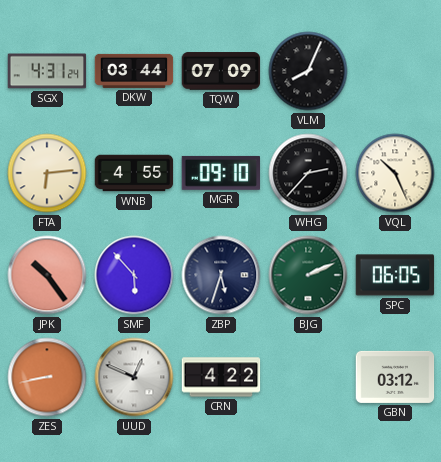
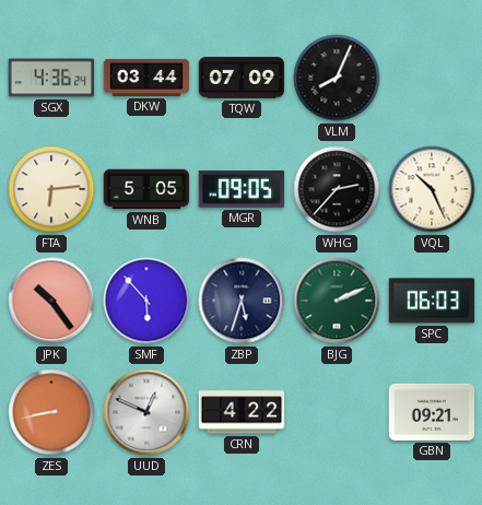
SGX: 4:31 -> 4:36
WNB: 4:55 -> 5:05
MGR: 09:10 -> 09:05
SPC: 06:05 -> 06:03
GBN: 03:12 -> 09:21
